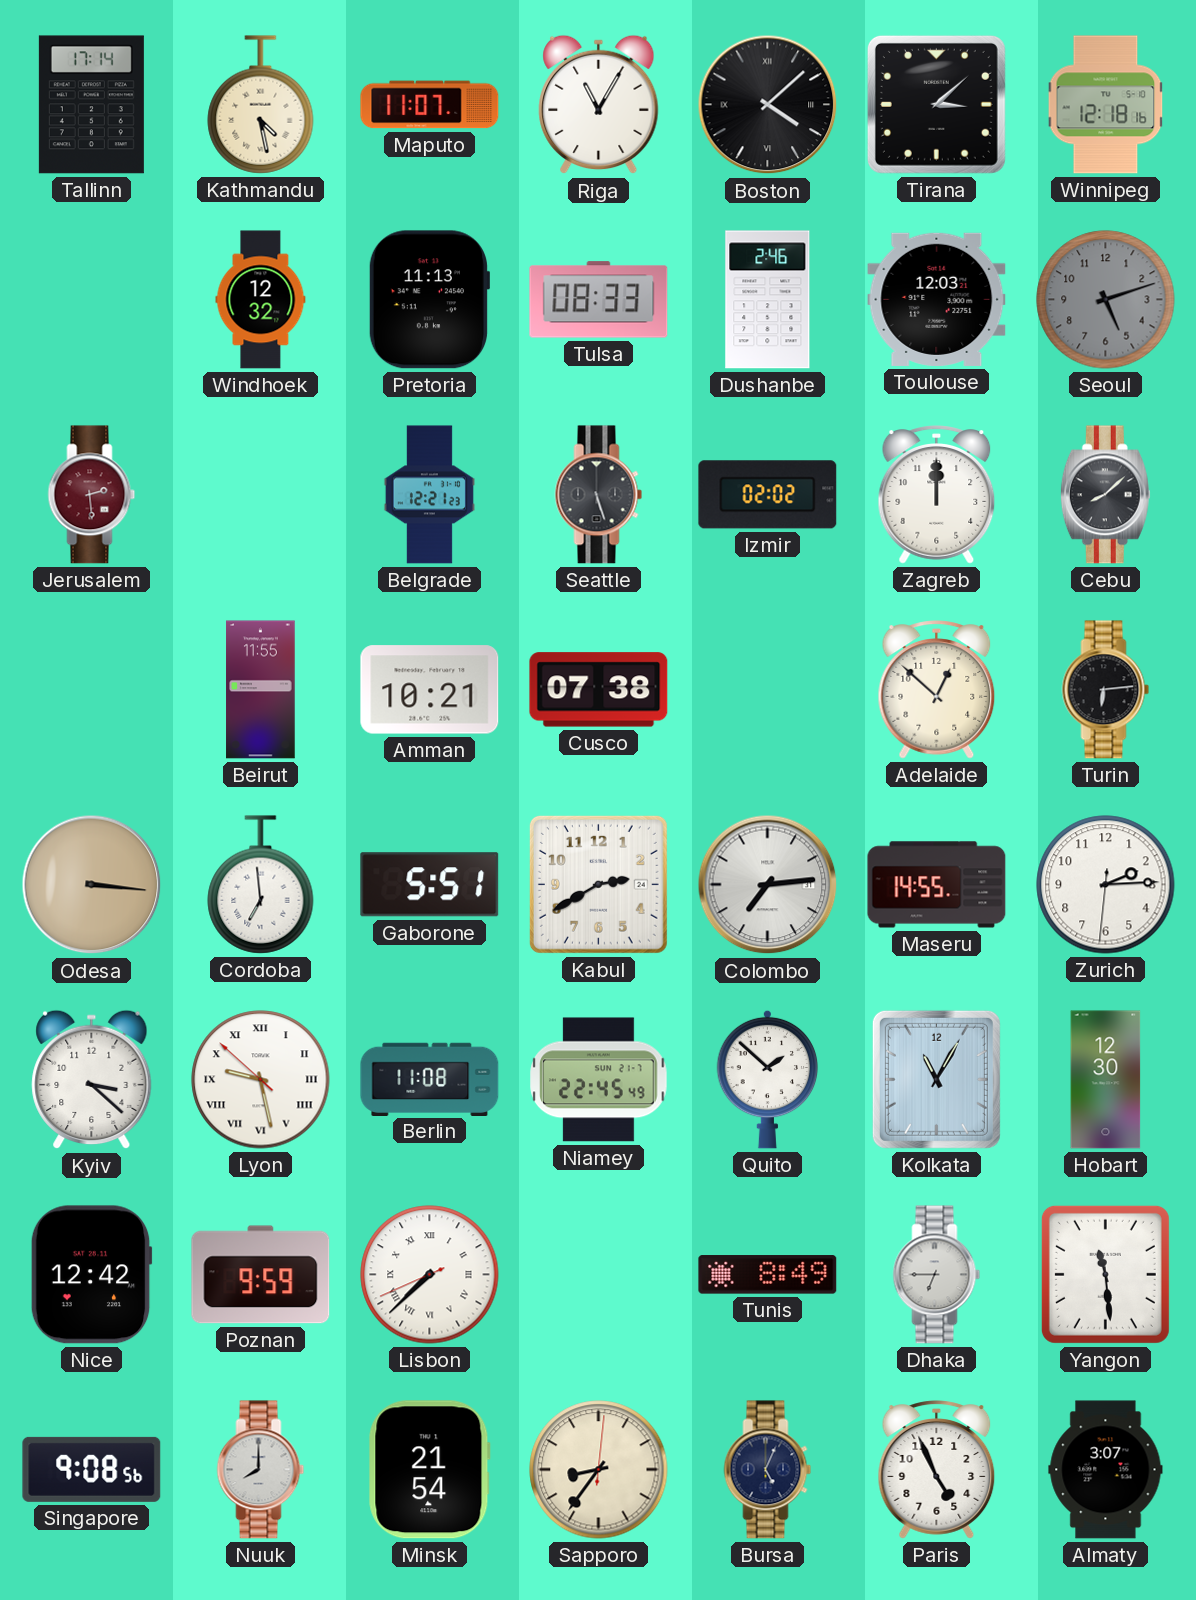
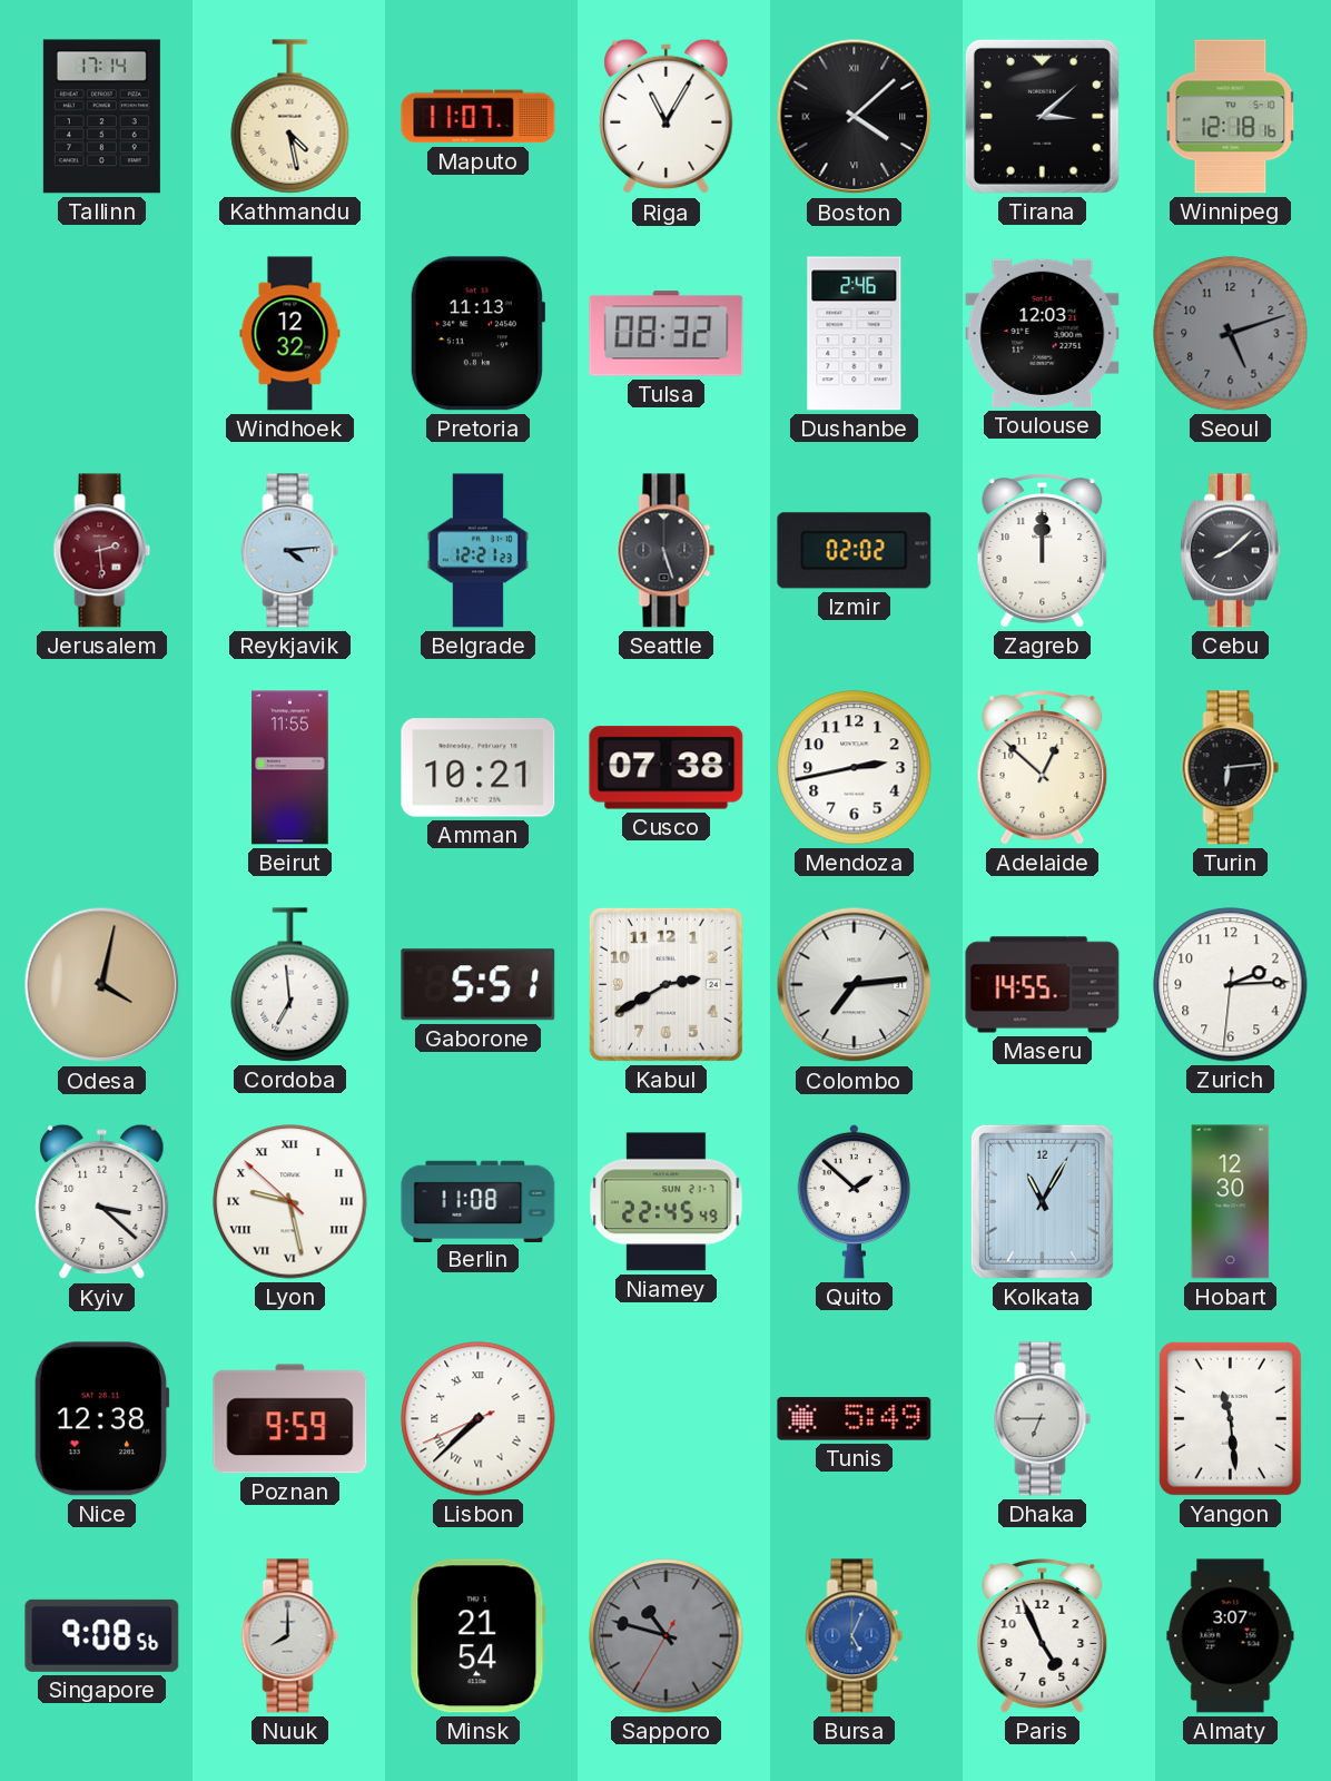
Tulsa: 08:33 -> 08:32
Reykjavik: none -> 4:14
Mendoza: none -> 2:43
Odesa: 3:16 -> 4:02
Nice: 12:42 -> 12:38
Tunis: 8:49 -> 5:49
Sapporo: 8:36 -> 10:47
Sapporo dial: cream -> grey
Bursa dial: navy -> blue
